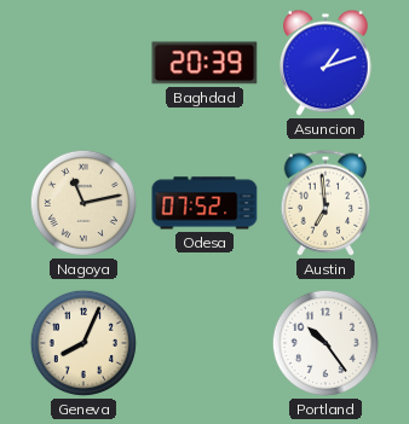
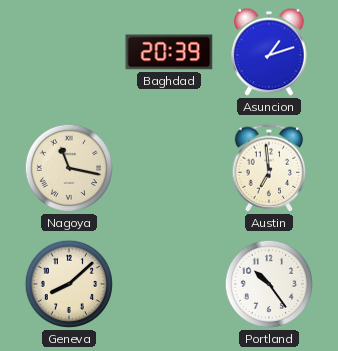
Nagoya: 11:13 -> 11:17
Odesa: 07:52 -> none
Geneva: 8:04 -> 8:08
